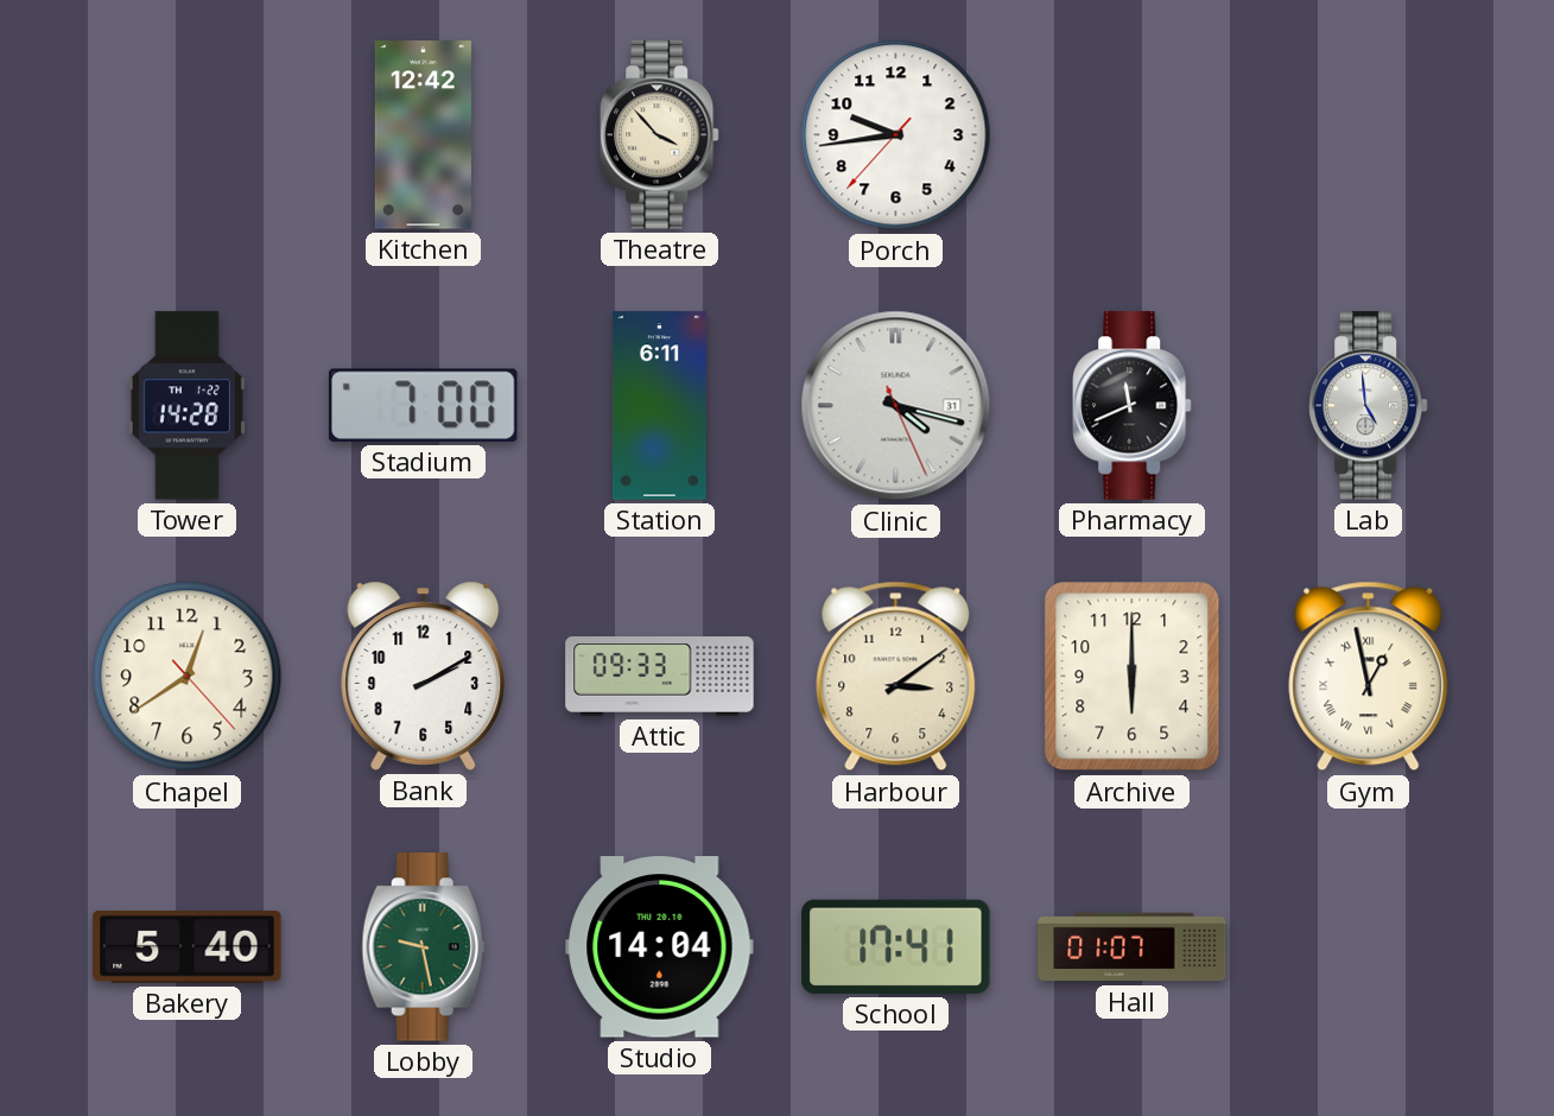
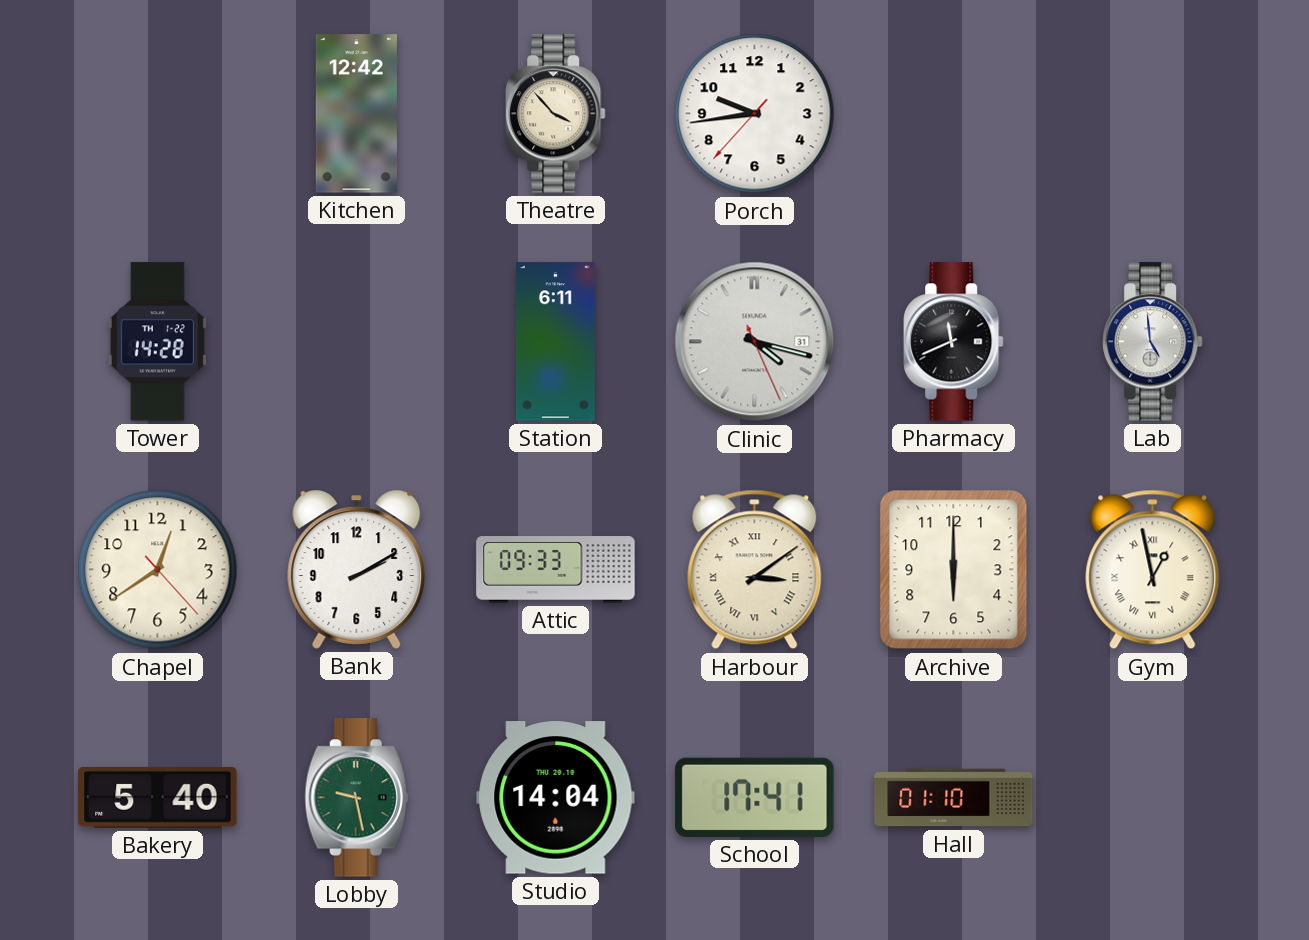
Stadium: 7:00 -> none
Harbour numerals: Arabic -> Roman
Hall: 01:07 -> 01:10
